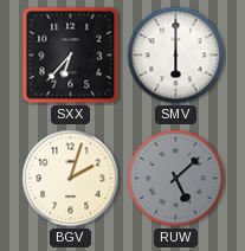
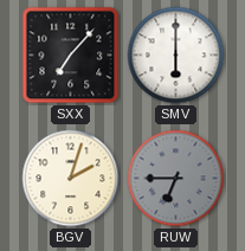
SXX: 6:37 -> 7:07
RUW: 5:08 -> 6:45
